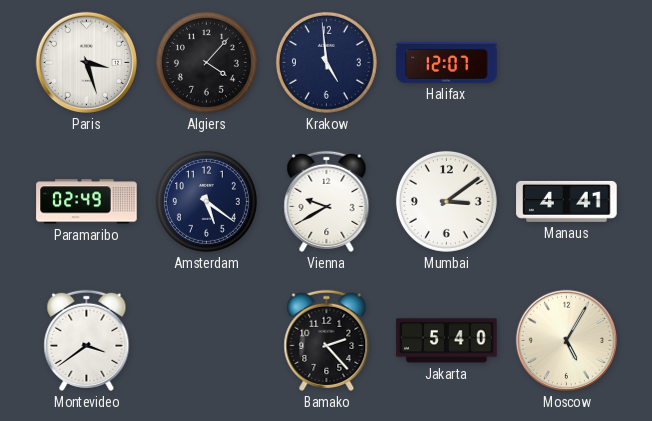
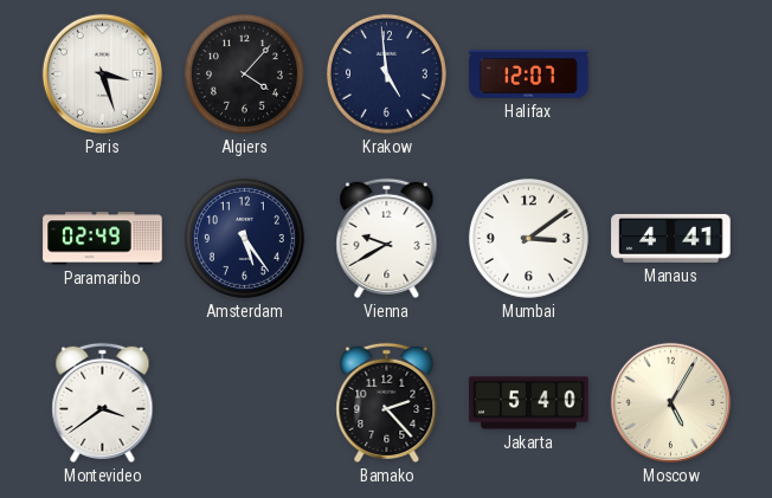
Amsterdam: 5:21 -> 5:24
